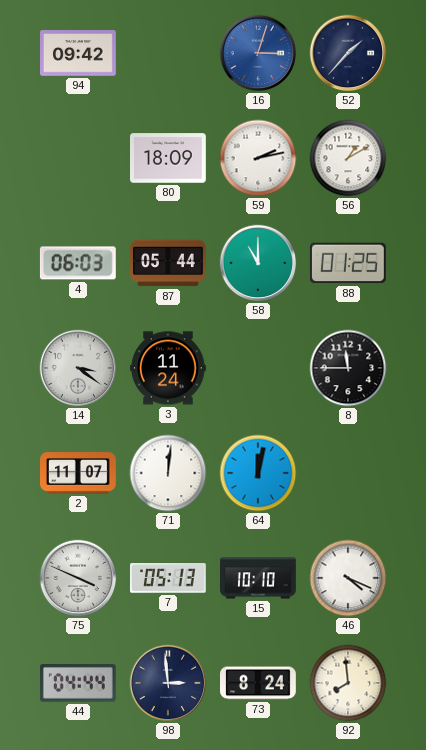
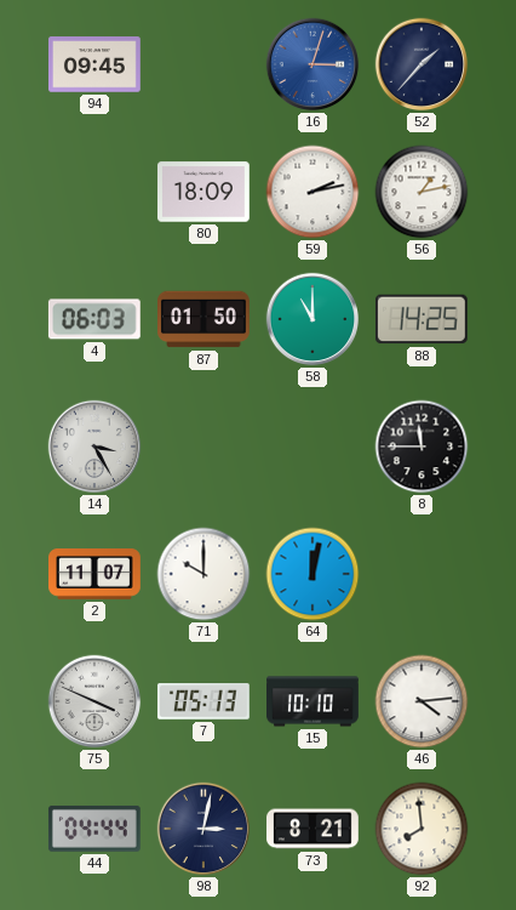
94: 09:42 -> 09:45
56: 1:10 -> 1:13
87: 05:44 -> 01:50
88: 01:25 -> 14:25
14: 3:21 -> 3:25
3: 11:24 -> none
71: 12:01 -> 10:00
46: 4:19 -> 4:14
98: 2:59 -> 3:02
73: 8:24 -> 8:21
